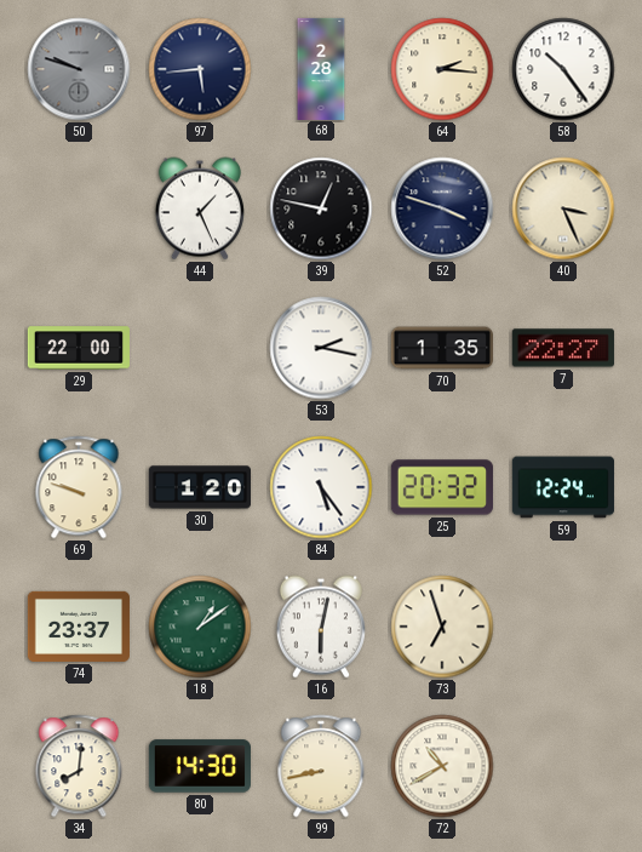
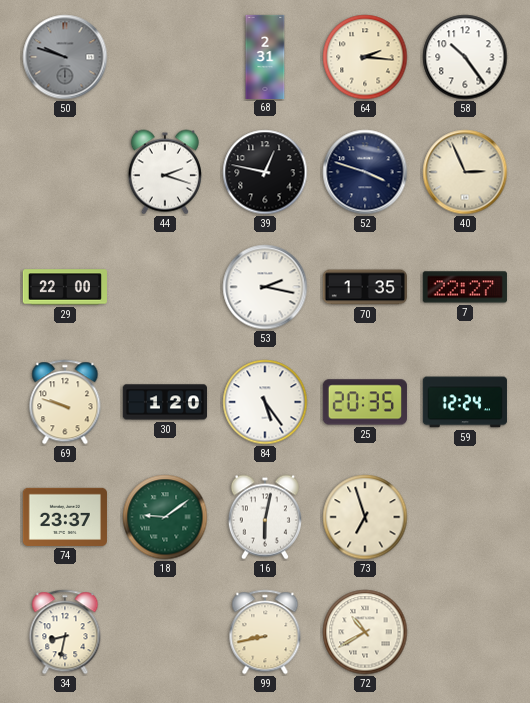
97: 5:44 -> none
68: 2:28 -> 2:31
44: 1:26 -> 2:18
40: 3:26 -> 2:56
25: 20:32 -> 20:35
18: 1:09 -> 9:09
34: 8:01 -> 8:32
80: 14:30 -> none
